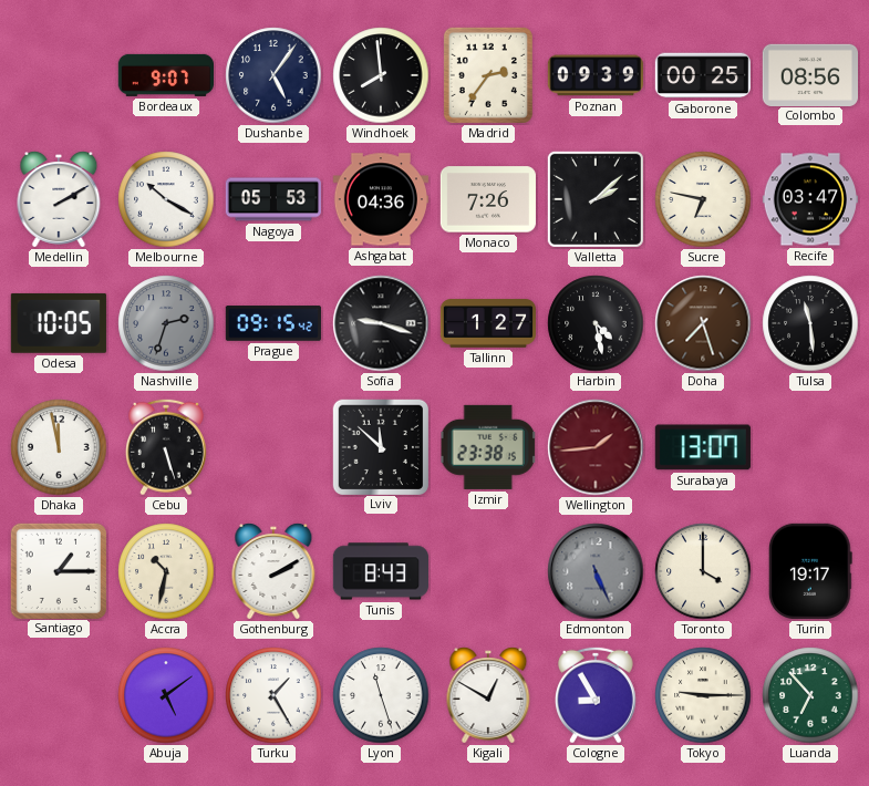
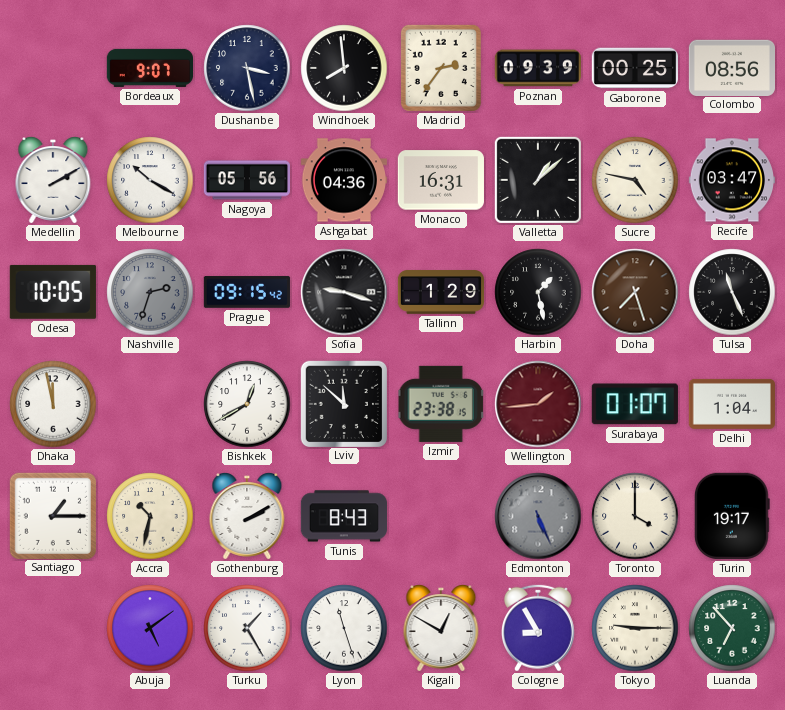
Dushanbe: 5:06 -> 3:28
Nagoya: 05:53 -> 05:56
Monaco: 7:26 -> 16:31
Valletta: 2:08 -> 1:08
Sucre: 6:47 -> 4:47
Tallinn: 1:27 -> 1:29
Harbin: 4:28 -> 1:28
Tulsa: 11:29 -> 11:26
Cebu: 5:27 -> none
Bishkek: none -> 12:40
Surabaya: 13:07 -> 01:07
Delhi: none -> 1:04
